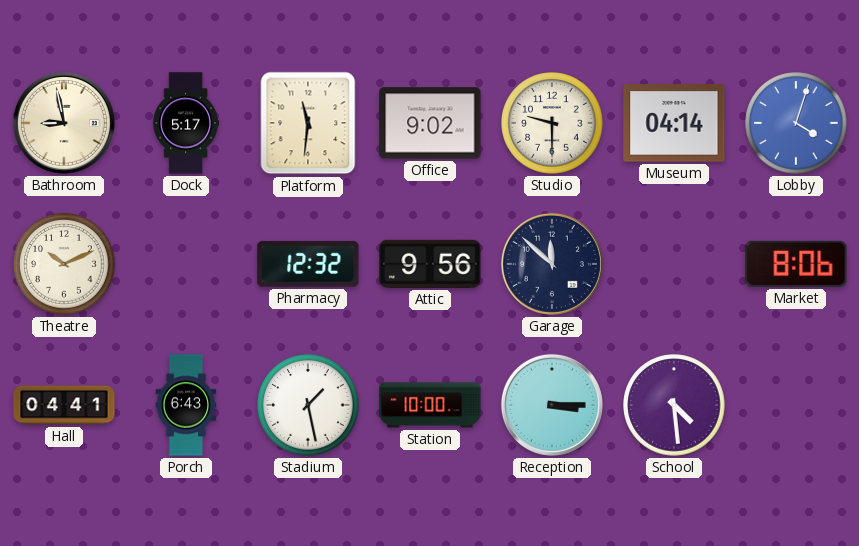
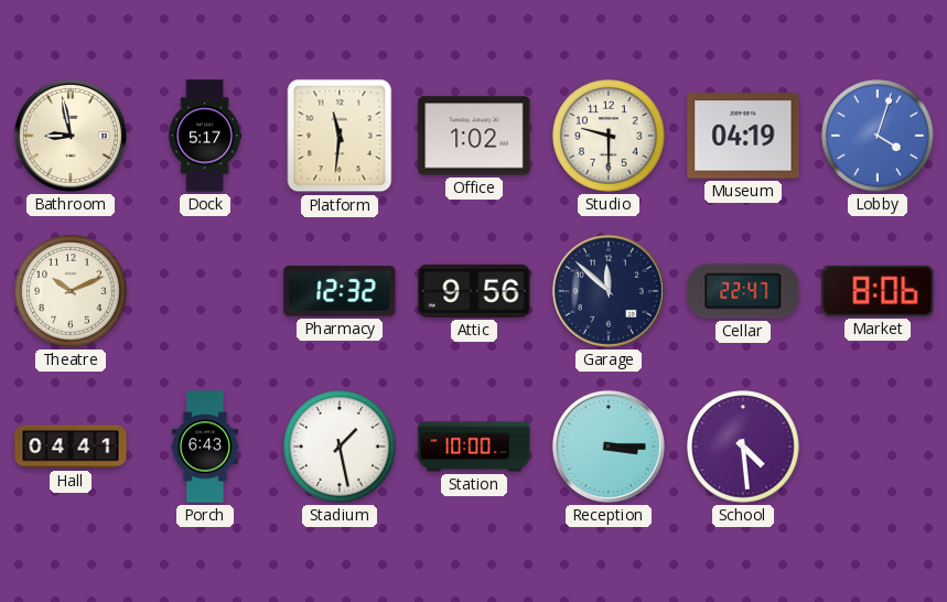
Office: 9:02 -> 1:02
Museum: 04:14 -> 04:19
Cellar: none -> 22:47
